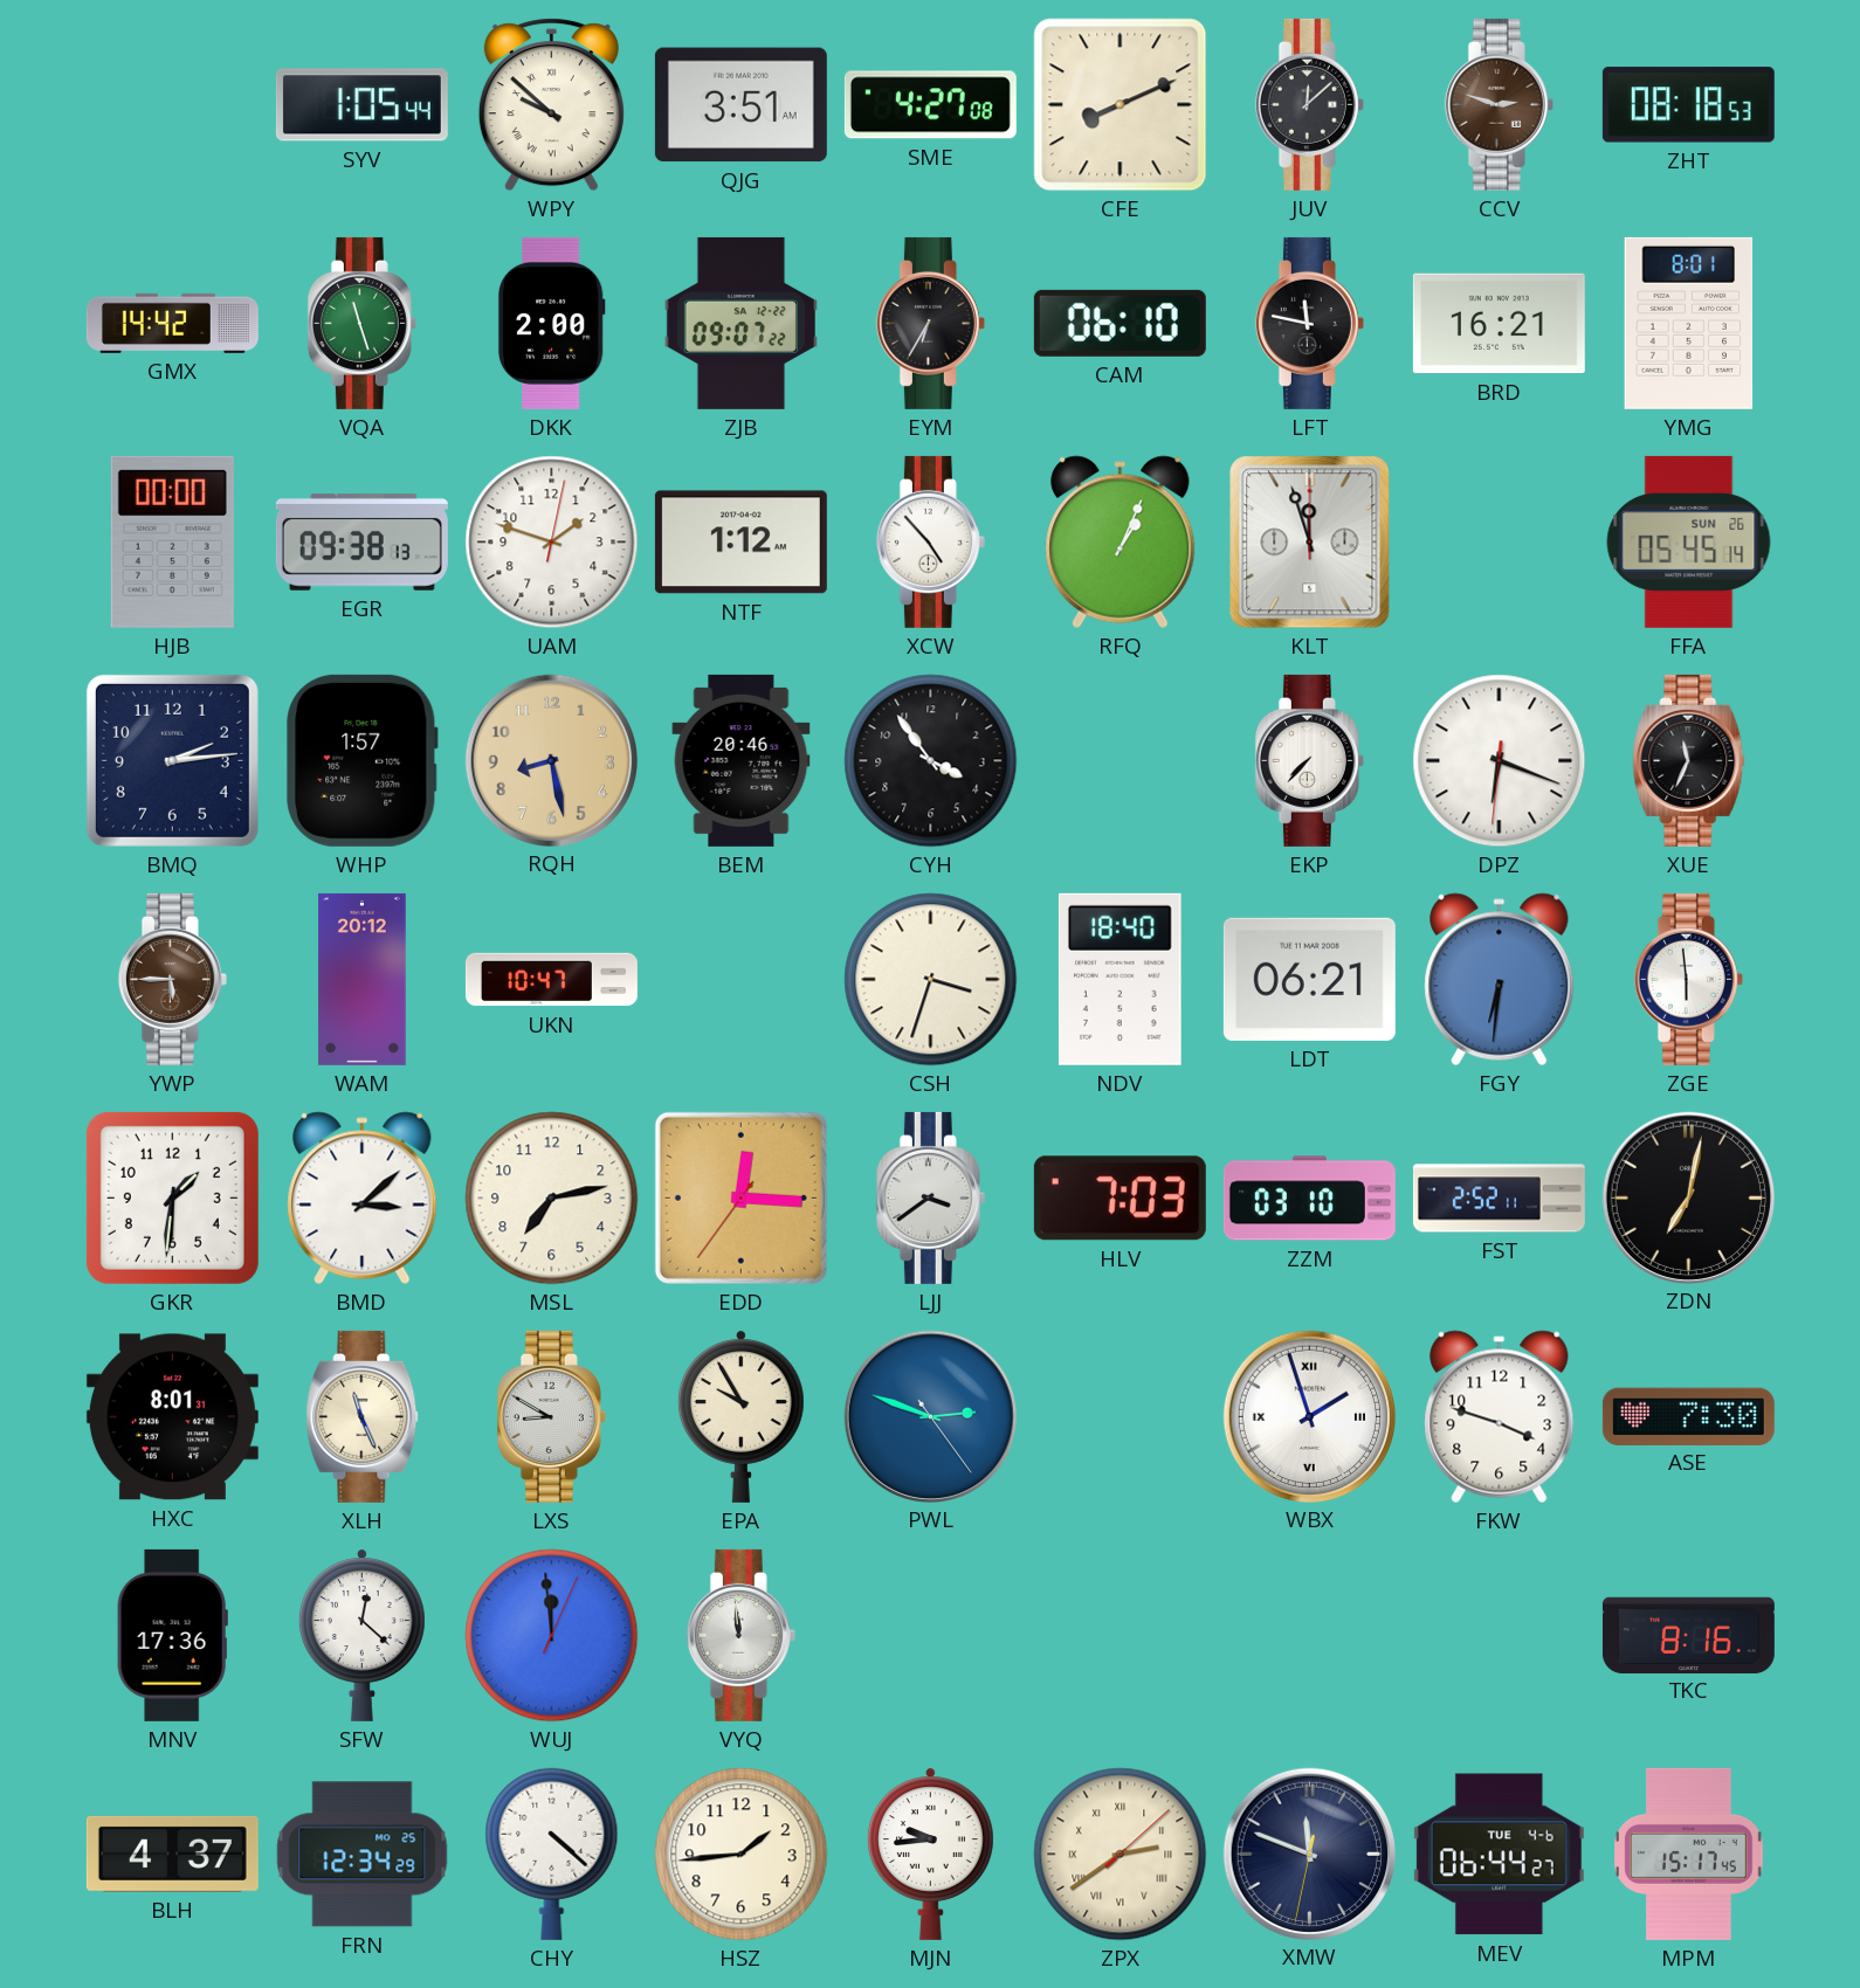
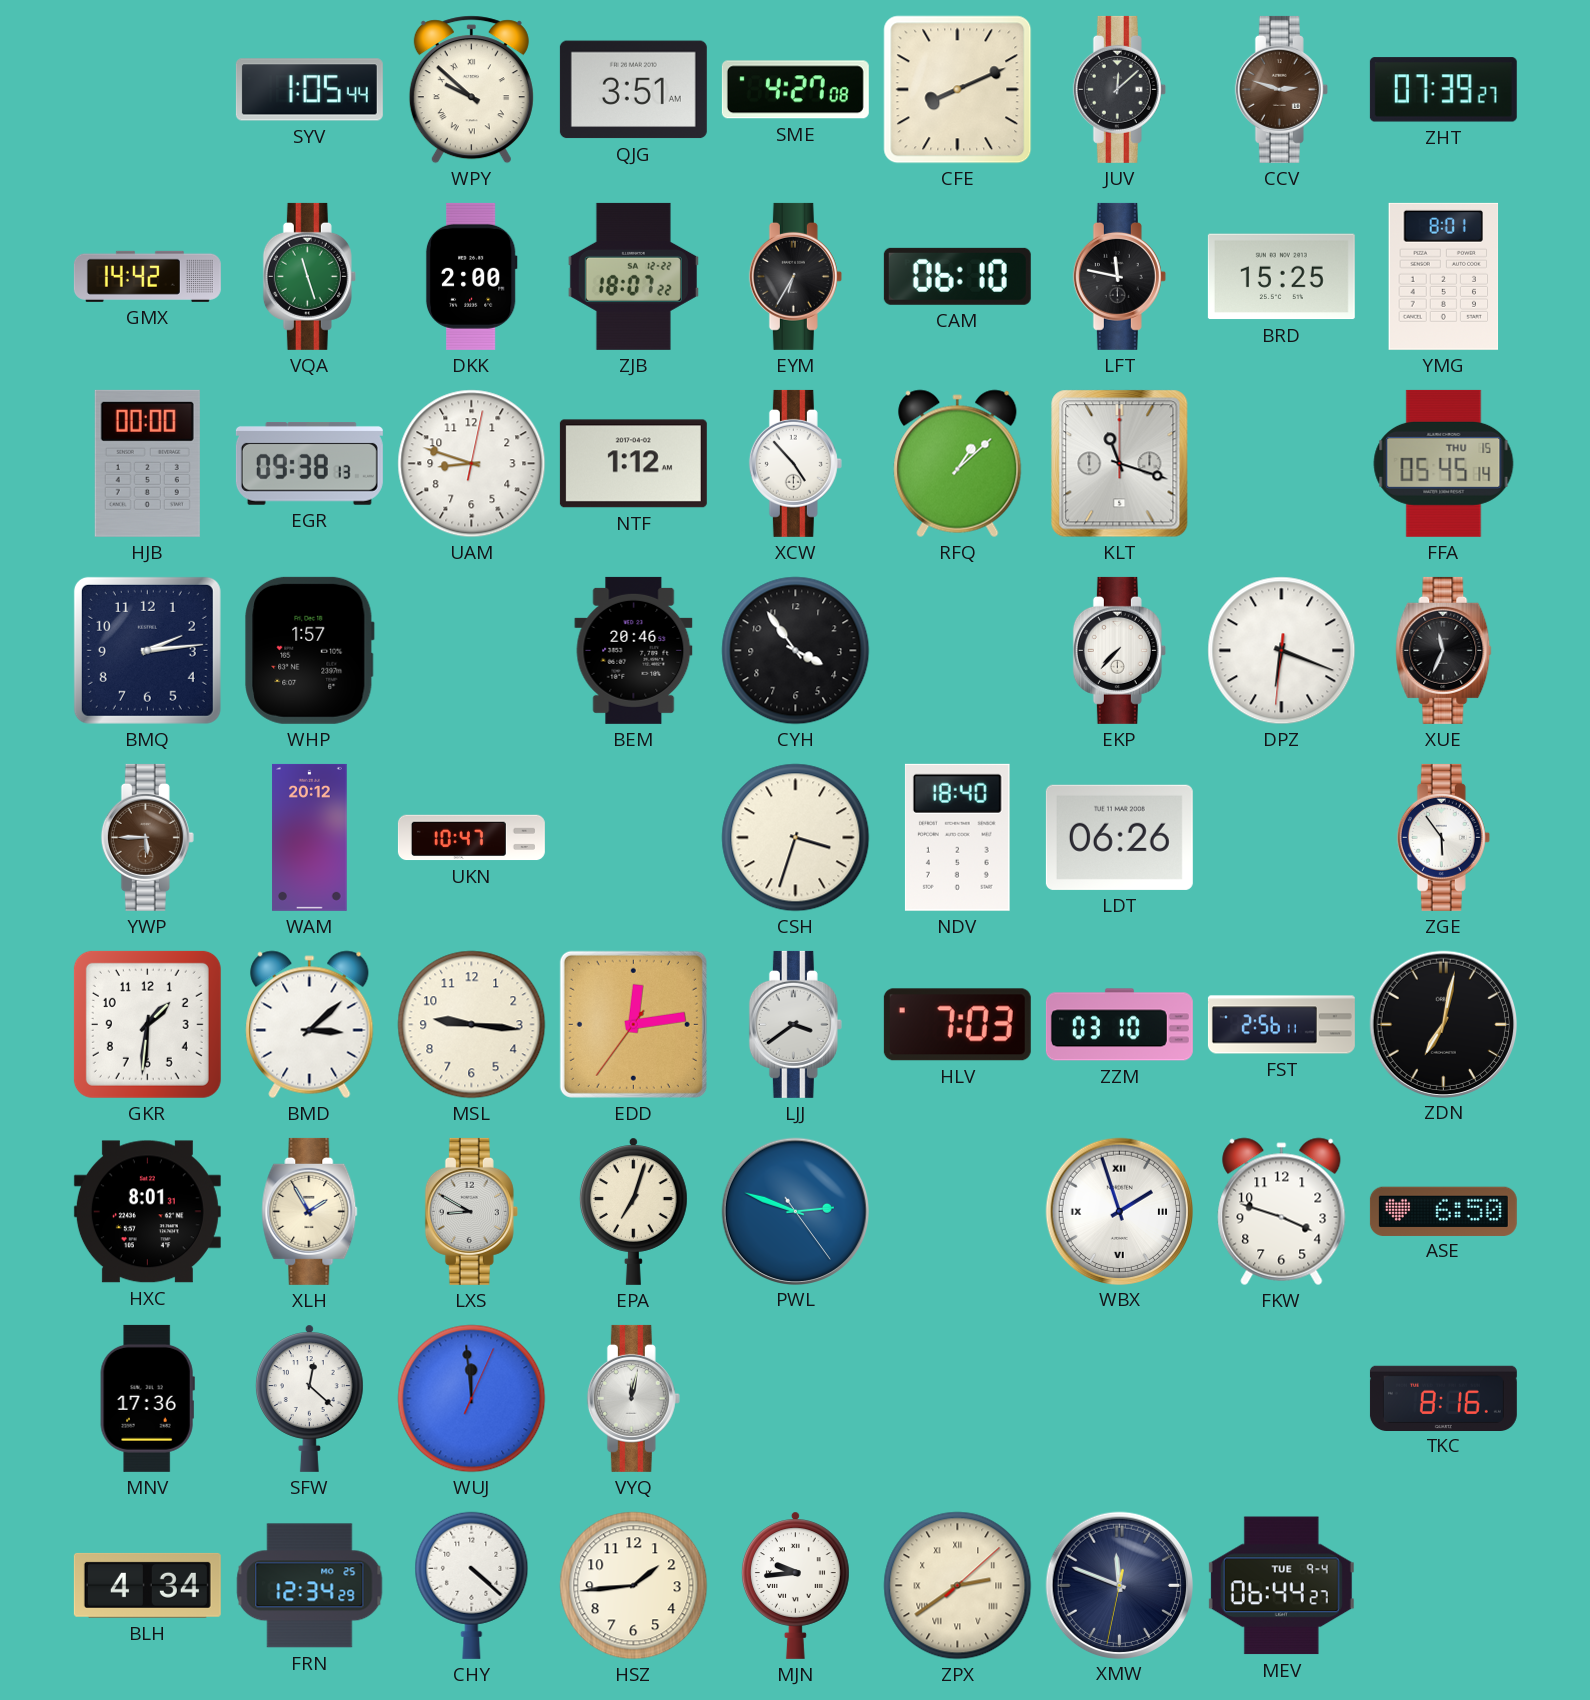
ZHT: 08:18 -> 07:39
ZJB: 09:07 -> 18:07
BRD: 16:21 -> 15:25
UAM: 1:48 -> 8:48
RFQ: 1:04 -> 1:08
KLT: 11:57 -> 11:18
FFA date: SUN 26 -> THU 15
RQH: 8:28 -> none
LDT: 06:21 -> 06:26
FGY: 6:31 -> none
ZGE: 5:59 -> 5:54
MSL: 7:13 -> 9:16
EDD: 12:15 -> 12:13
FST: 2:52 -> 2:56
XLH: 11:26 -> 1:55
EPA: 9:55 -> 7:03
ASE: 7:30 -> 6:50
VYQ: 11:59 -> 12:02
BLH: 4:37 -> 4:34
MEV date: TUE 4-6 -> TUE 9-4
MPM: 15:17 -> none
